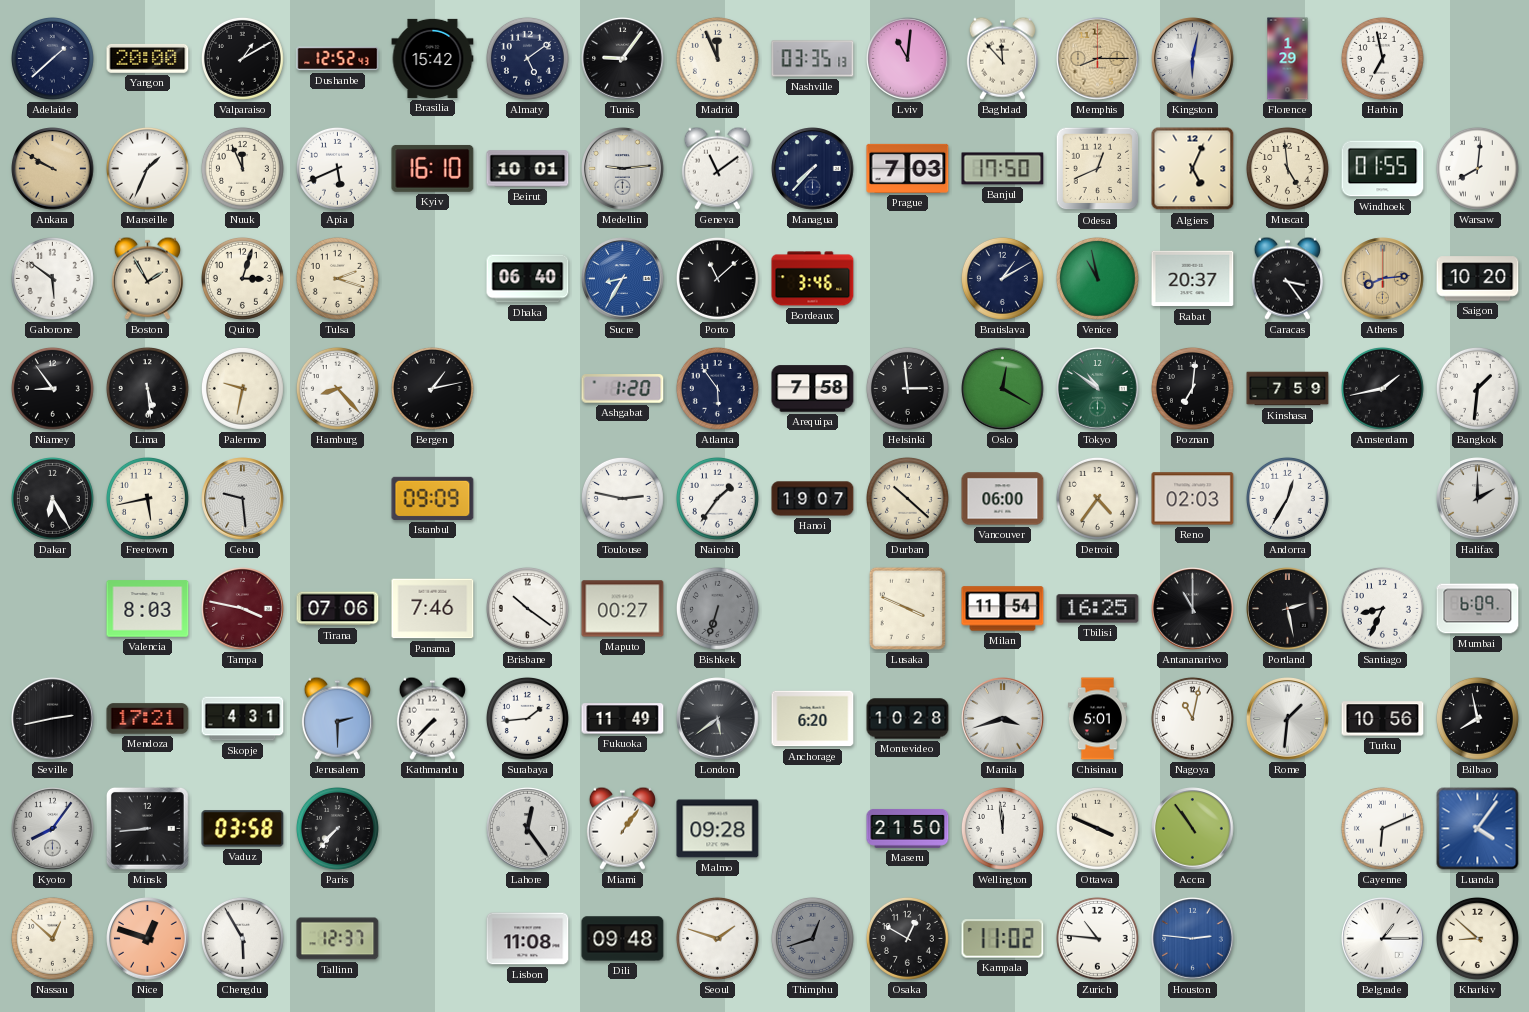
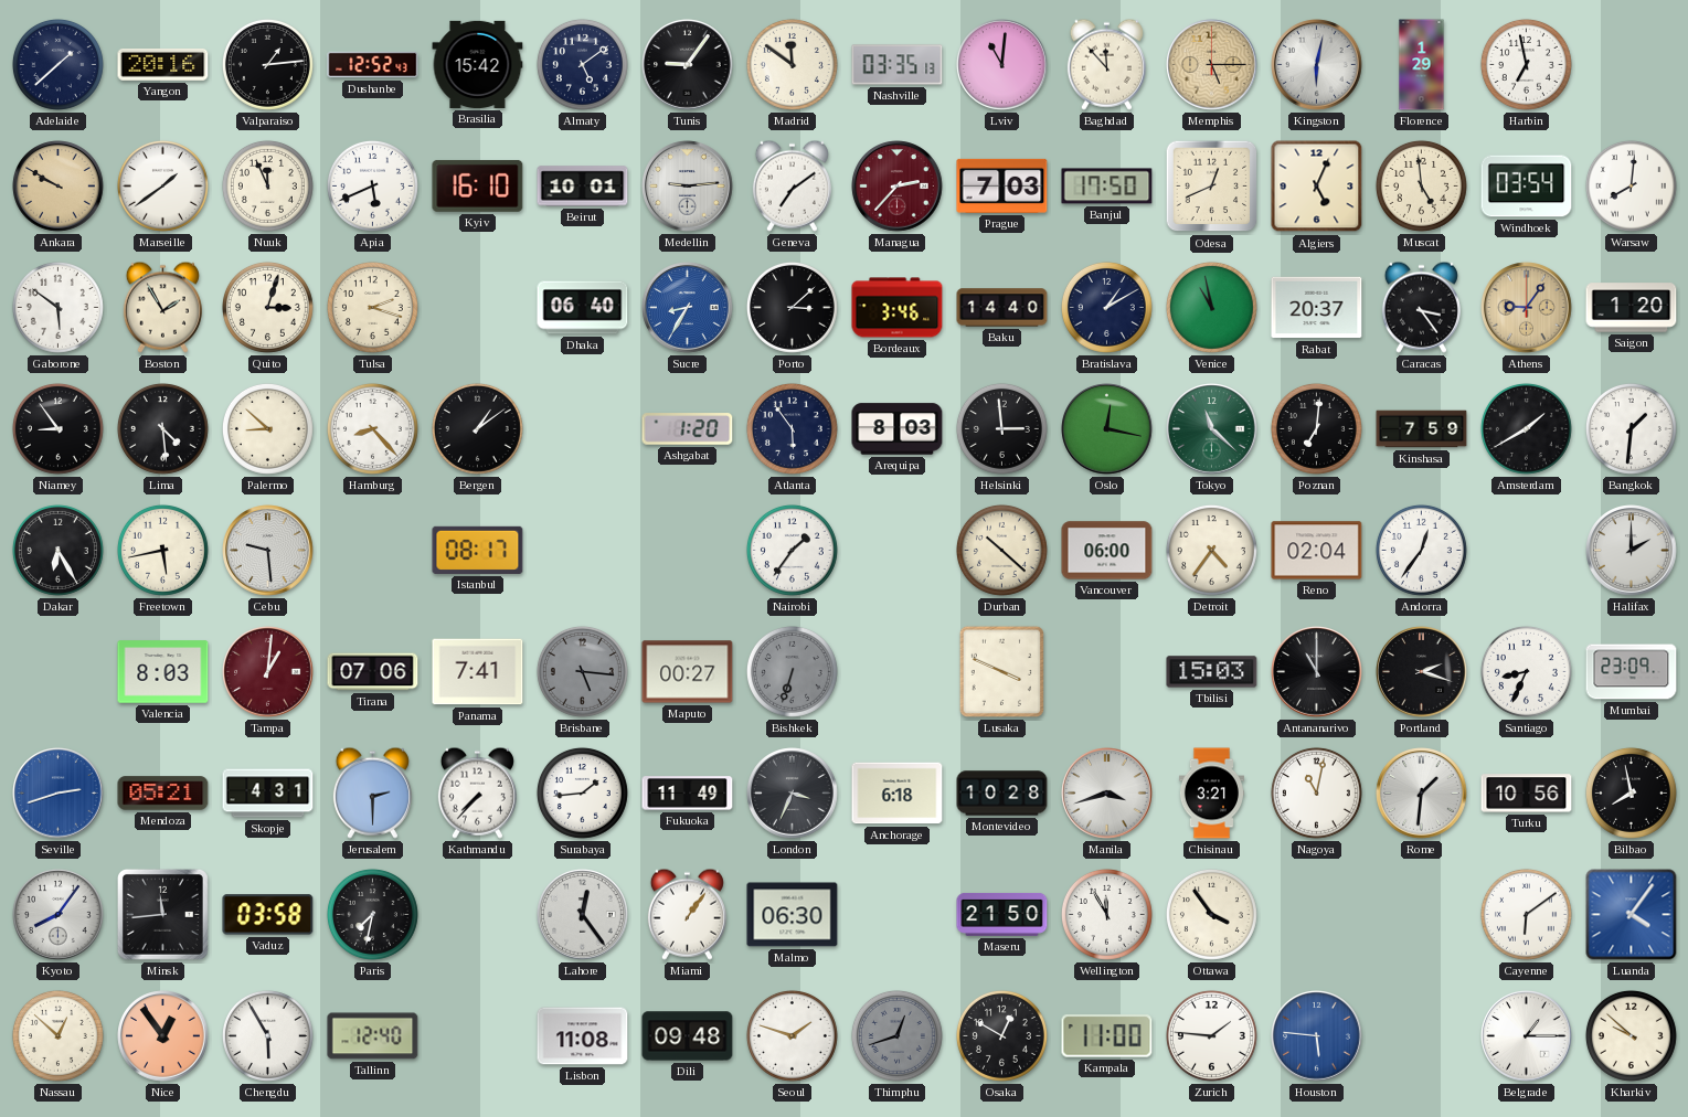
Yangon: 20:00 -> 20:16
Valparaiso: 1:10 -> 1:14
Madrid: 11:56 -> 11:51
Memphis: 8:15 -> 5:15
Marseille: 1:34 -> 1:39
Geneva: 11:09 -> 7:09
Managua: 7:37 -> 2:37
Managua dial: navy -> burgundy
Windhoek: 01:55 -> 03:54
Porto: 11:08 -> 3:08
Baku: none -> 14:40
Athens: 8:14 -> 9:06
Saigon: 10:20 -> 1:20
Lima: 5:29 -> 4:29
Palermo: 9:32 -> 8:52
Bergen: 1:13 -> 1:09
Arequipa: 7:58 -> 8:03
Oslo: 12:20 -> 12:17
Tokyo: 10:51 -> 11:22
Amsterdam: 1:43 -> 1:40
Istanbul: 09:09 -> 08:17
Toulouse: 2:47 -> none
Hanoi: 19:07 -> none
Reno: 02:03 -> 02:04
Andorra: 12:35 -> 12:36
Tampa: 3:47 -> 1:01
Panama: 7:46 -> 7:41
Brisbane: 10:21 -> 5:16
Brisbane dial: white -> grey
Milan: 11:54 -> none
Tbilisi: 16:25 -> 15:03
Portland: 2:28 -> 2:18
Mumbai: 6:09 -> 23:09
Seville: 2:43 -> 2:42
Seville dial: black -> blue
Mendoza: 17:21 -> 05:21
London: 5:39 -> 3:34
Anchorage: 6:20 -> 6:18
Chisinau: 5:01 -> 3:21
Minsk: 8:44 -> 11:44
Paris: 7:37 -> 7:32
Malmo: 09:28 -> 06:30
Wellington: 11:59 -> 11:55
Ottawa: 3:49 -> 3:54
Accra: 10:54 -> none
Cayenne: 6:11 -> 6:09
Nice: 12:48 -> 12:54
Tallinn: 12:37 -> 12:40
Kampala: 11:02 -> 11:00
Zurich: 10:46 -> 1:46
Houston: 2:46 -> 5:46
Kharkiv: 8:52 -> 9:52
